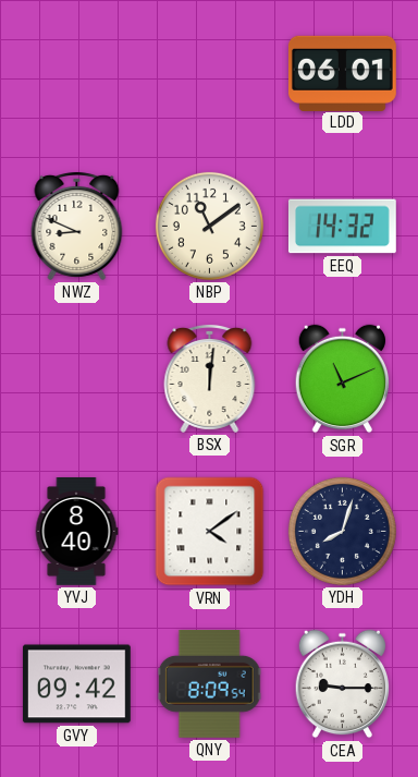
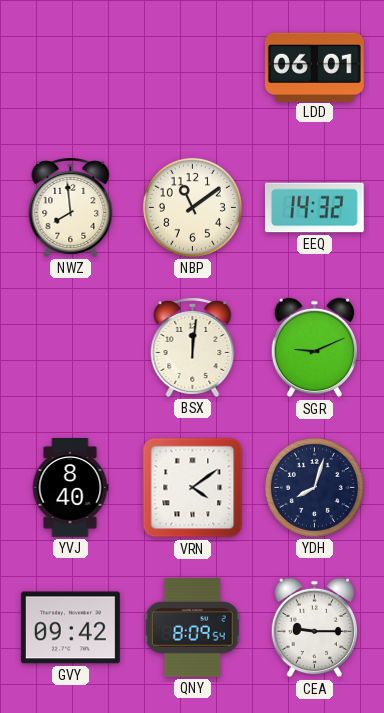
NWZ: 8:49 -> 7:59
SGR: 11:11 -> 9:11
